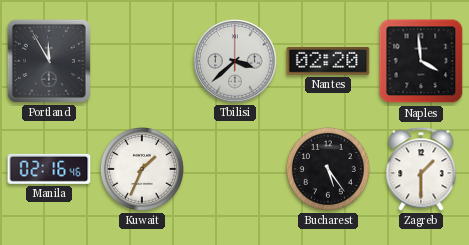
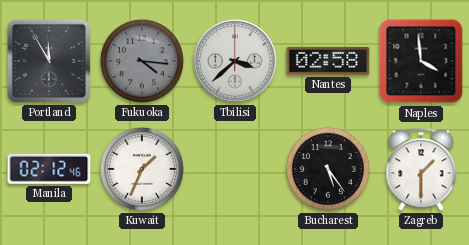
Fukuoka: none -> 4:16
Nantes: 02:20 -> 02:58
Manila: 02:16 -> 02:12
